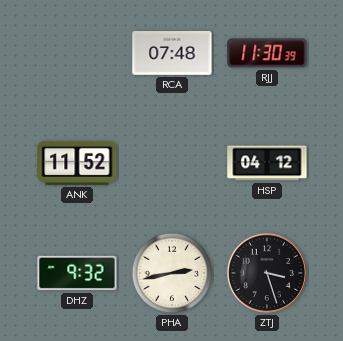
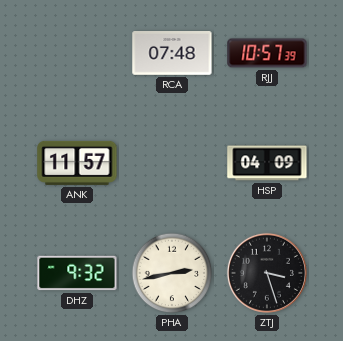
RJJ: 11:30 -> 10:57
ANK: 11:52 -> 11:57
HSP: 04:12 -> 04:09
